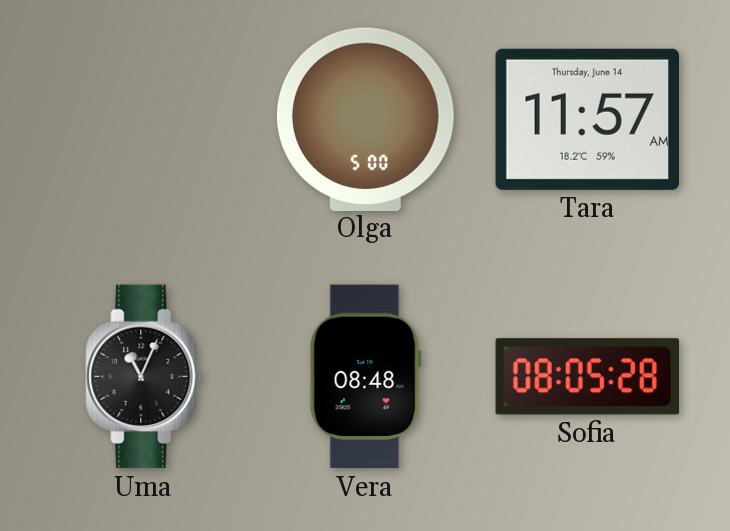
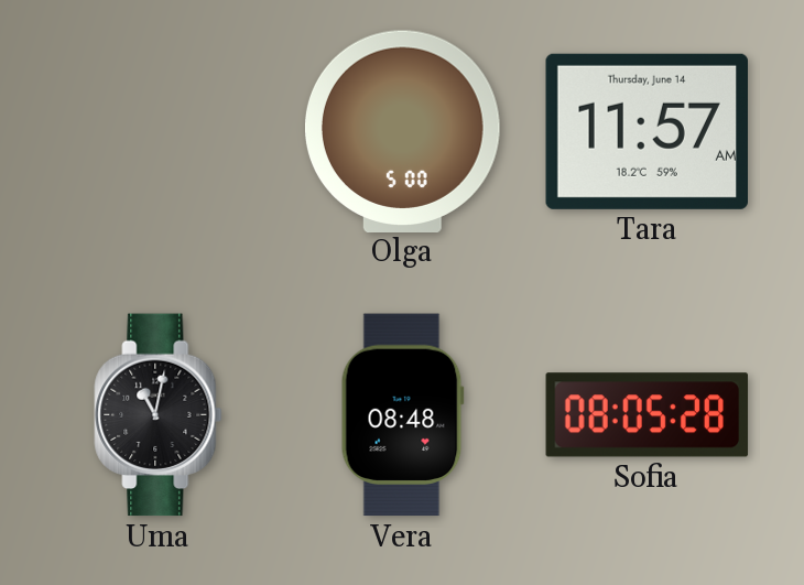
Uma: 11:04 -> 11:02
